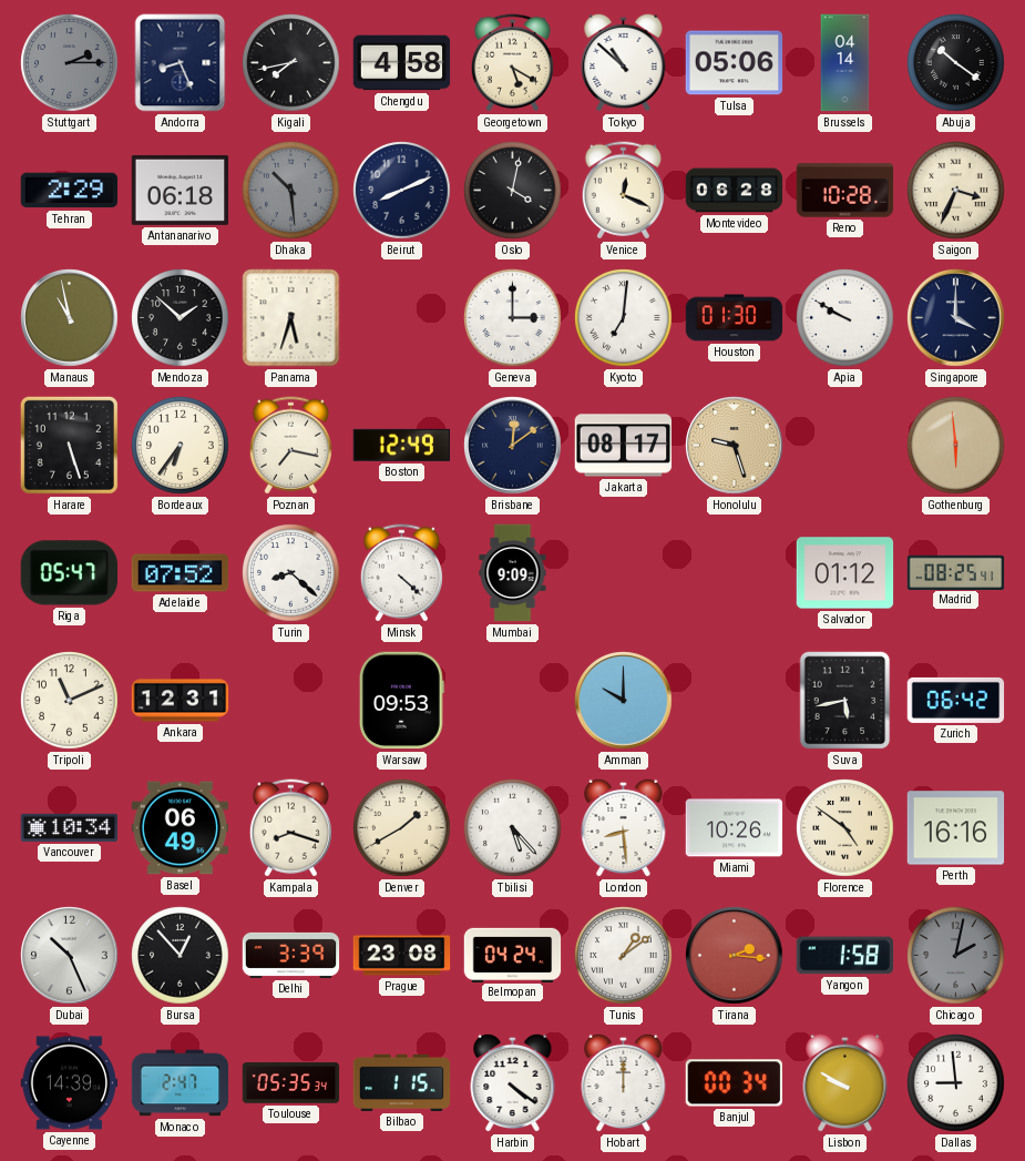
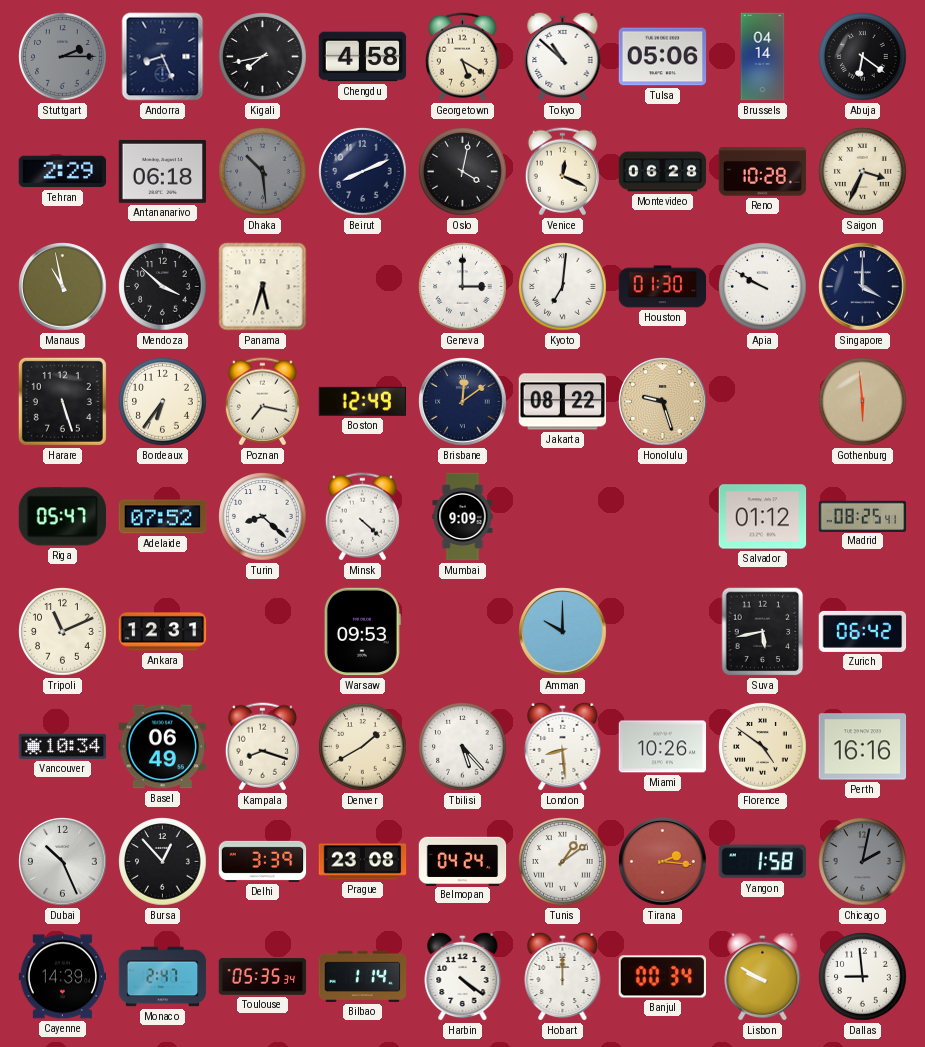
Abuja: 10:21 -> 6:21
Mendoza: 1:52 -> 3:52
Jakarta: 08:17 -> 08:22
Bilbao: 1:15 -> 1:14
